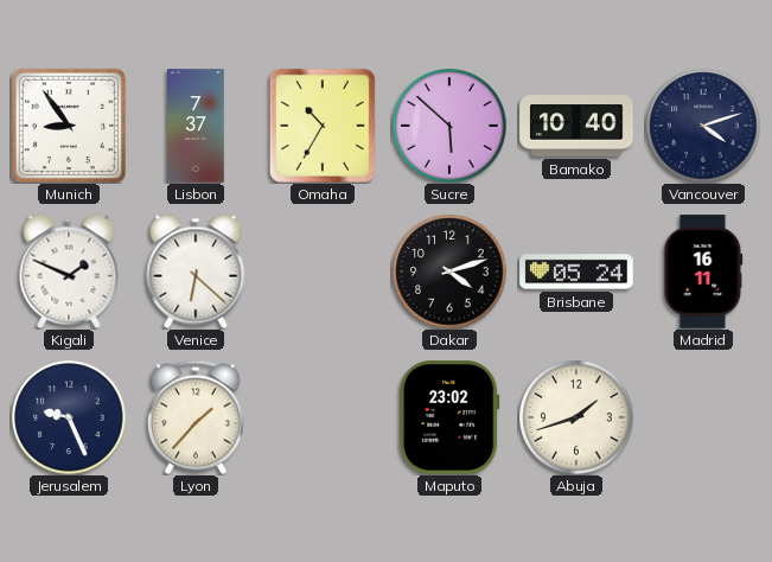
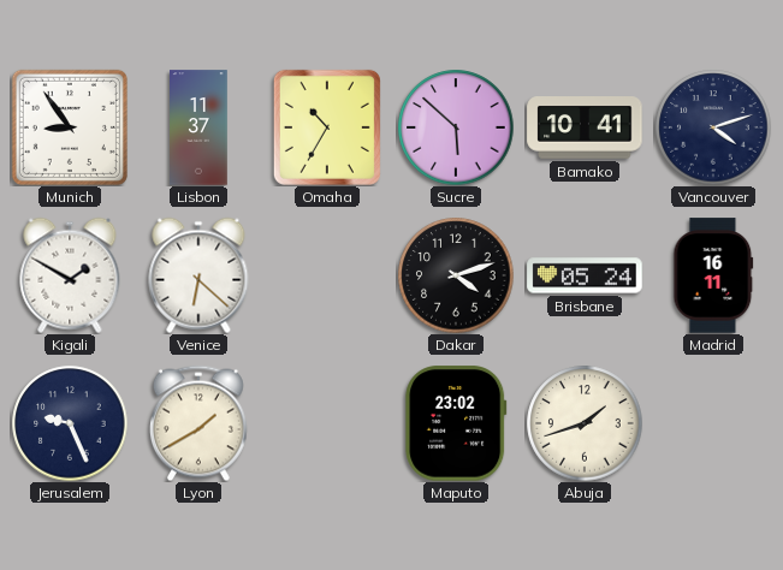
Lisbon: 7:37 -> 11:37
Bamako: 10:40 -> 10:41
Kigali: 1:49 -> 1:50
Lyon: 1:37 -> 1:40
